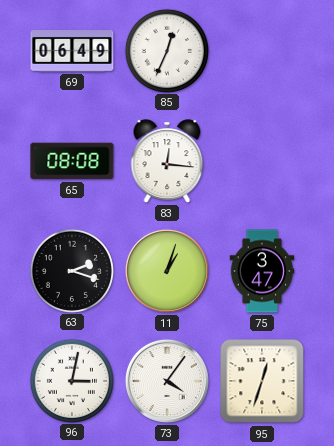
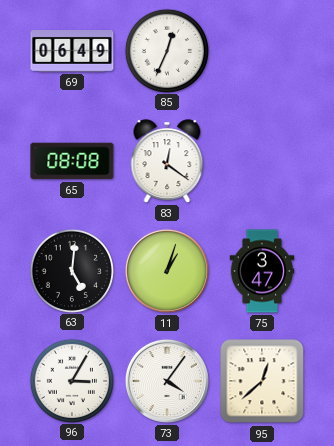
83: 12:16 -> 12:21
63: 2:18 -> 5:01
96: 3:02 -> 3:05
95: 12:33 -> 12:38
